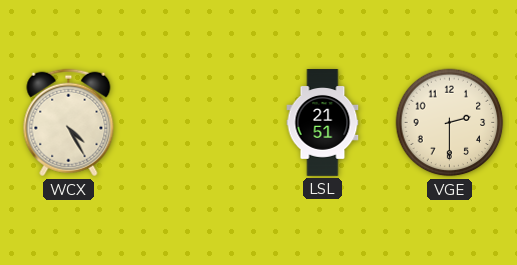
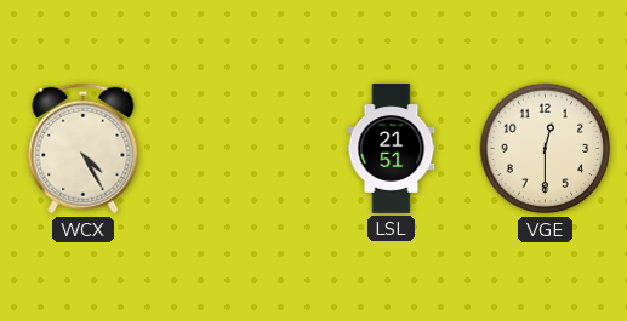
VGE: 2:30 -> 12:30
